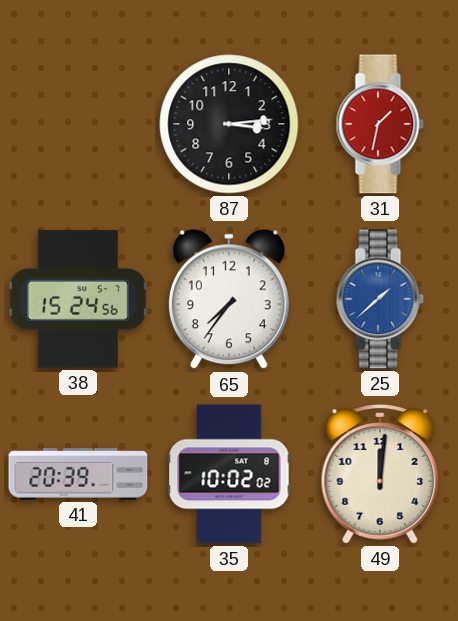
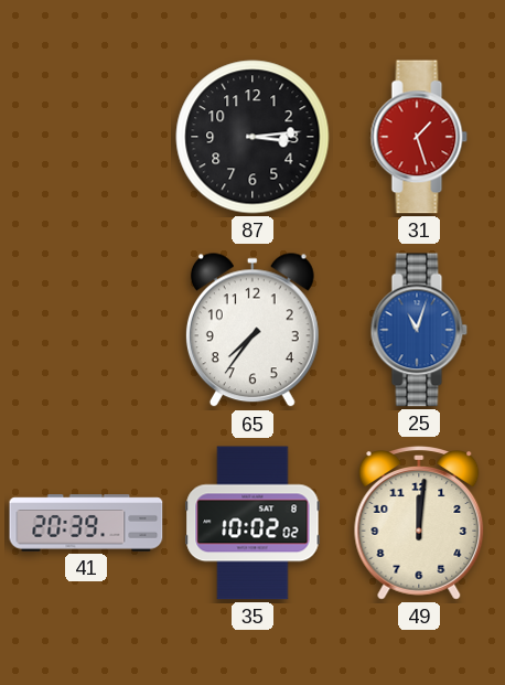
31: 1:32 -> 1:27
38: 15:24 -> none
25: 1:38 -> 11:03
